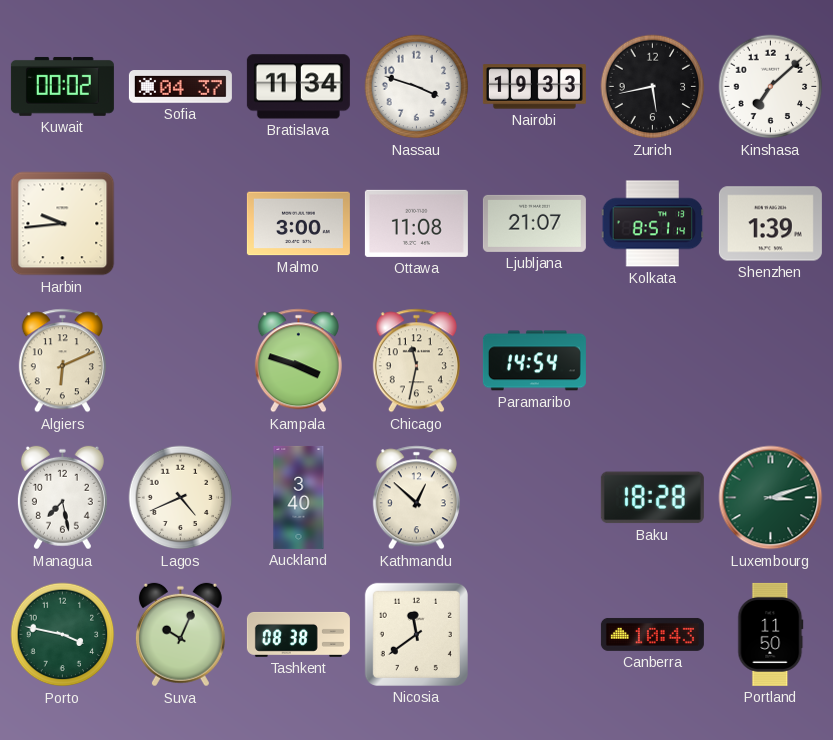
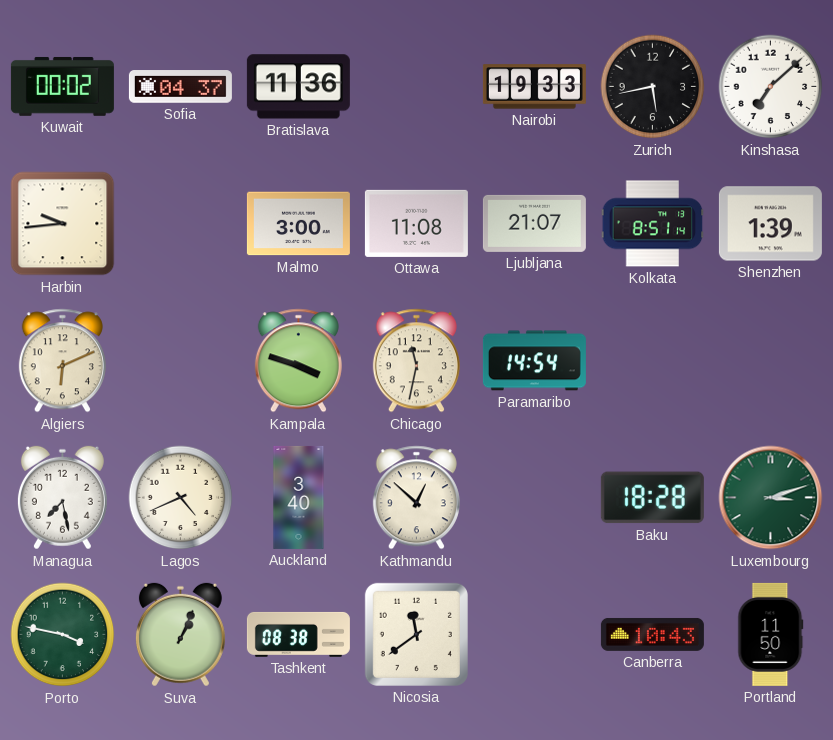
Bratislava: 11:34 -> 11:36
Nassau: 3:48 -> none
Suva: 10:04 -> 1:04
